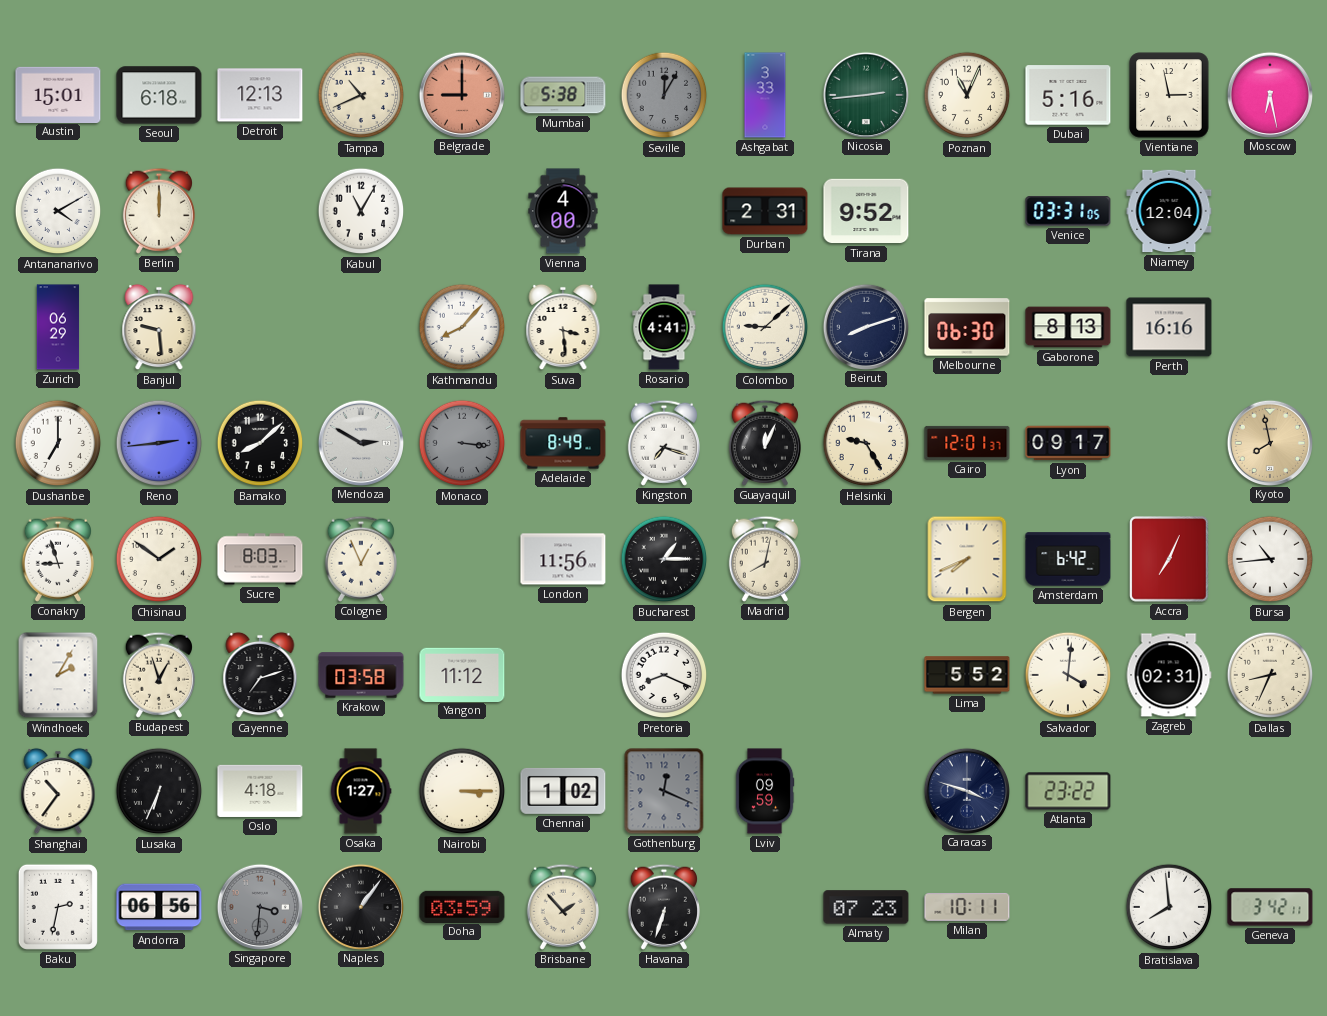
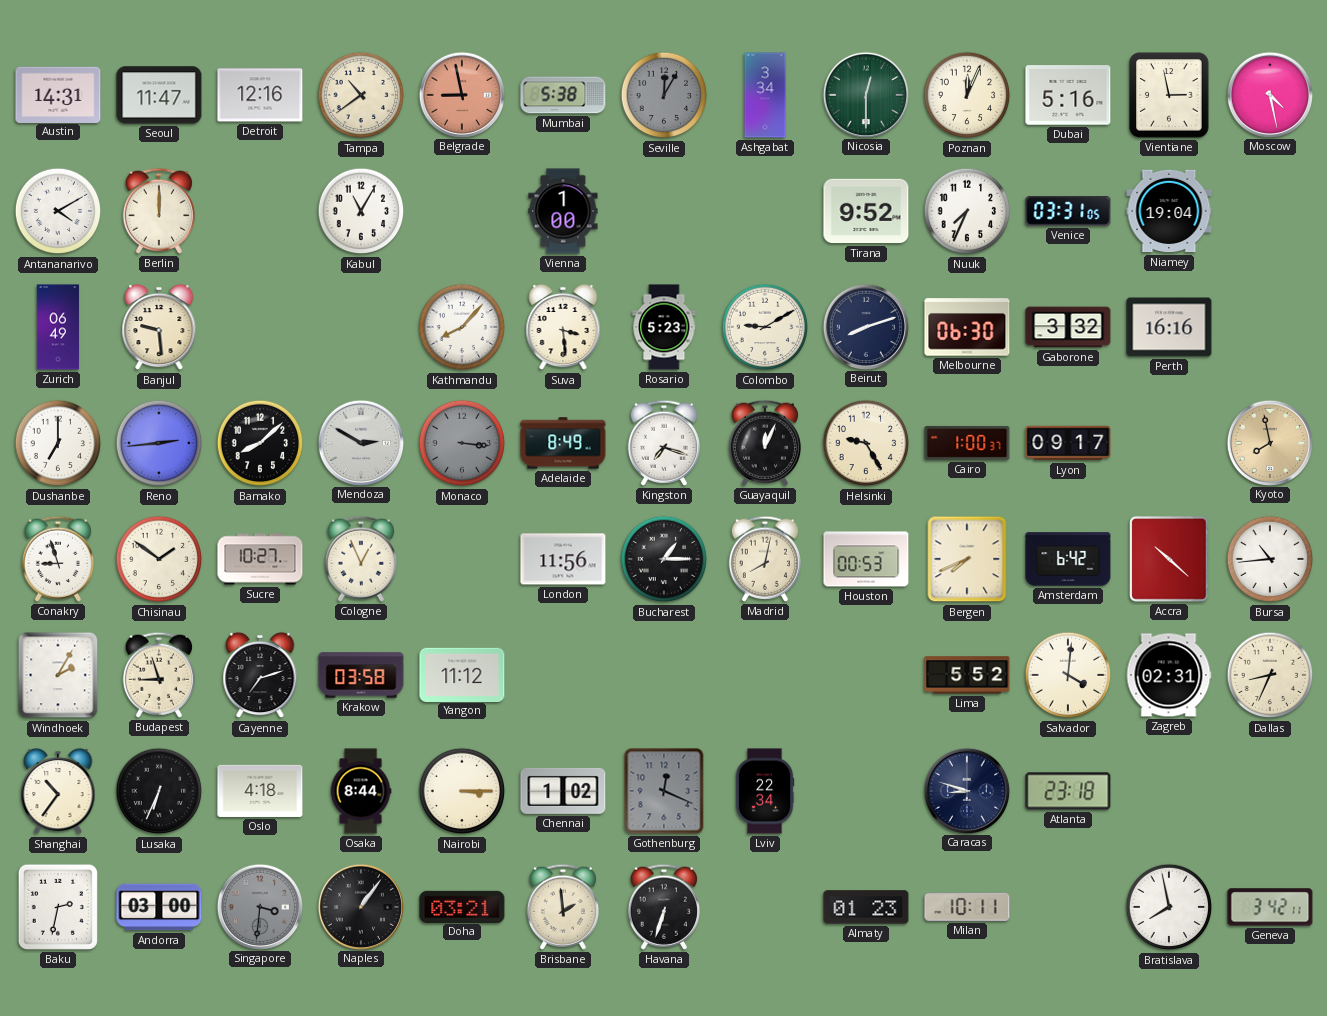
Austin: 15:01 -> 14:31
Seoul: 6:18 -> 11:47
Detroit: 12:13 -> 12:16
Tampa: 10:41 -> 10:39
Belgrade: 9:00 -> 8:58
Ashgabat: 3:33 -> 3:34
Nicosia: 2:44 -> 12:30
Poznan: 11:04 -> 12:04
Moscow: 6:28 -> 4:28
Vienna: 4:00 -> 1:00
Durban: 2:31 -> none
Nuuk: none -> 7:34
Niamey: 12:04 -> 19:04
Zurich: 06:29 -> 06:49
Rosario: 4:41 -> 5:23
Colombo: 9:08 -> 9:10
Gaborone: 8:13 -> 3:32
Cairo: 12:01 -> 1:00
Sucre: 8:03 -> 10:27
Houston: none -> 00:53
Accra: 7:04 -> 10:22
Budapest: 12:57 -> 8:57
Pretoria: 8:19 -> none
Osaka: 1:27 -> 8:44
Lviv: 09:59 -> 22:34
Caracas: 3:48 -> 8:48
Atlanta: 23:22 -> 23:18
Andorra: 06:56 -> 03:00
Doha: 03:59 -> 03:21
Brisbane: 1:53 -> 1:59
Almaty: 07:23 -> 01:23
Bratislava: 7:59 -> 7:58
